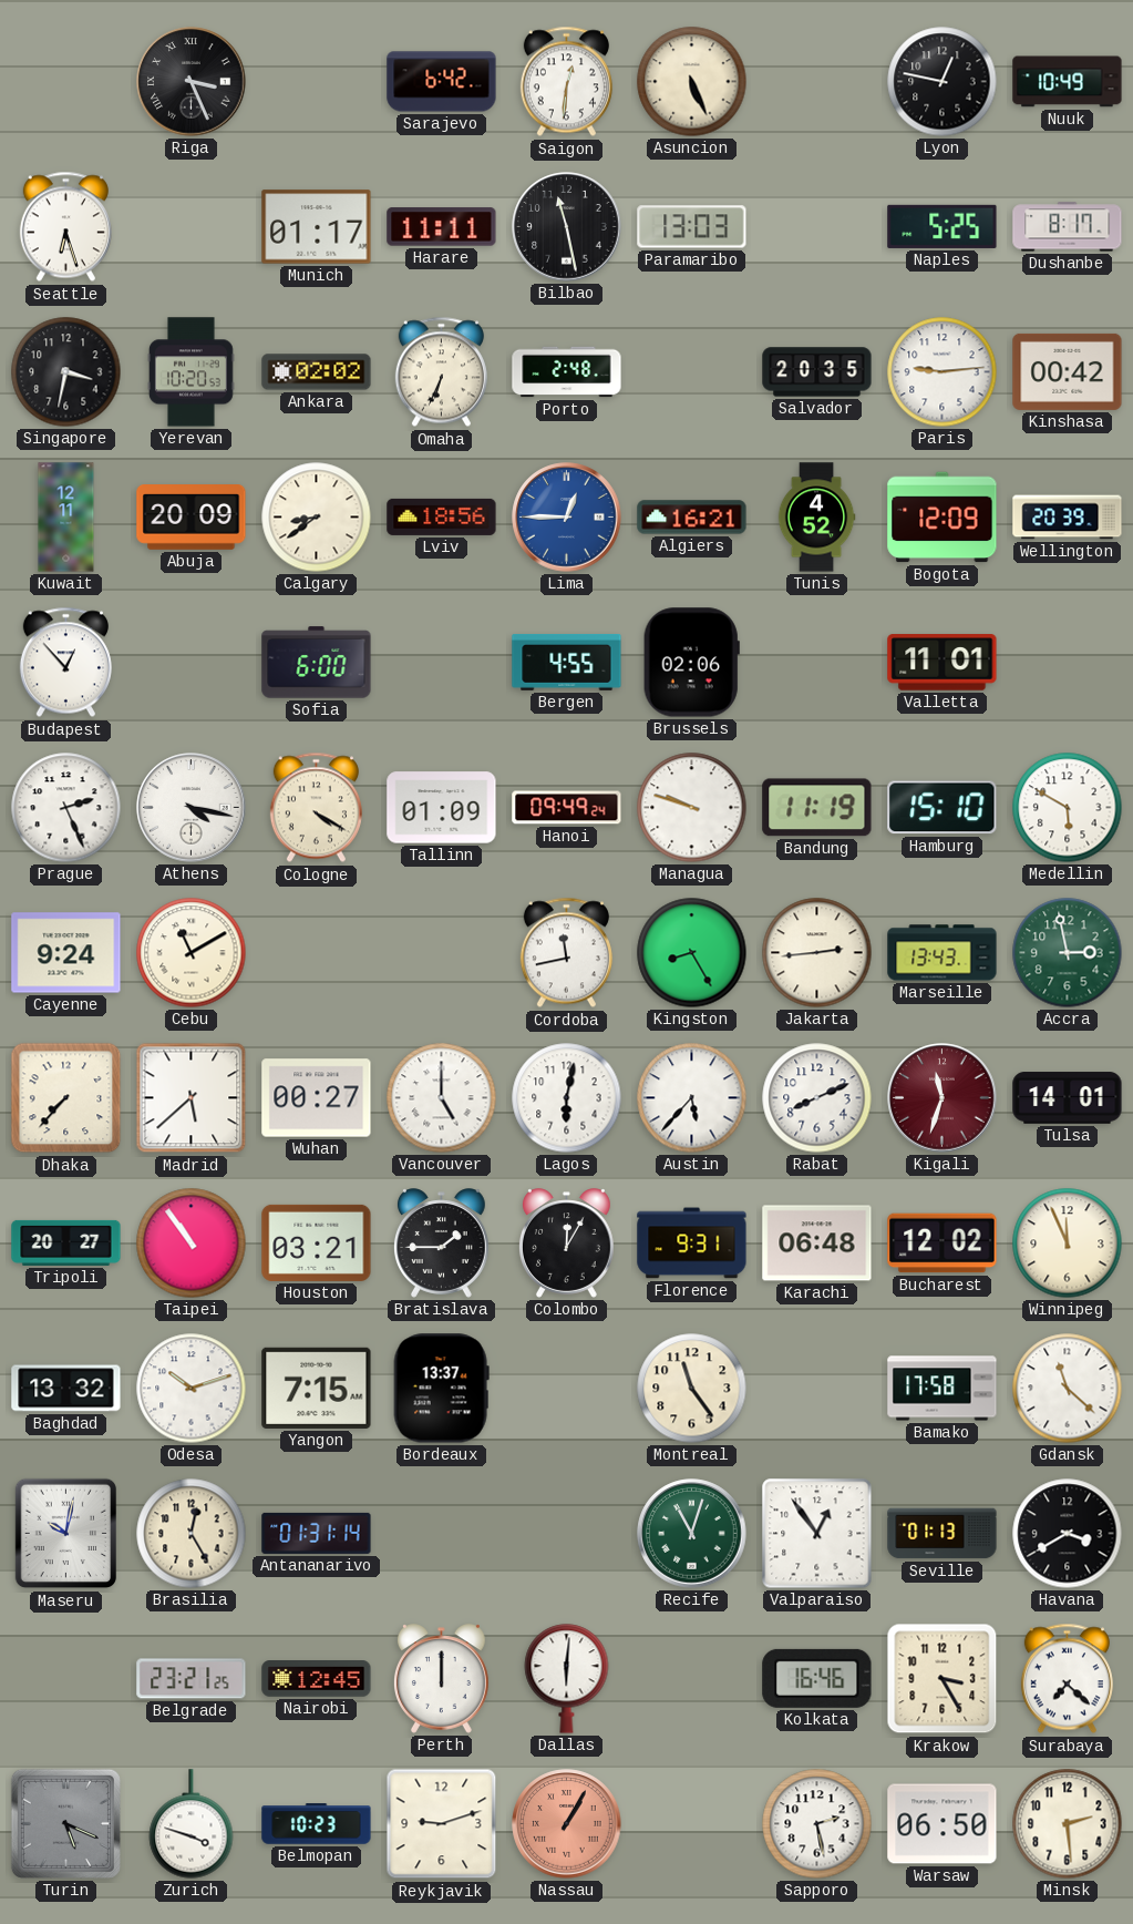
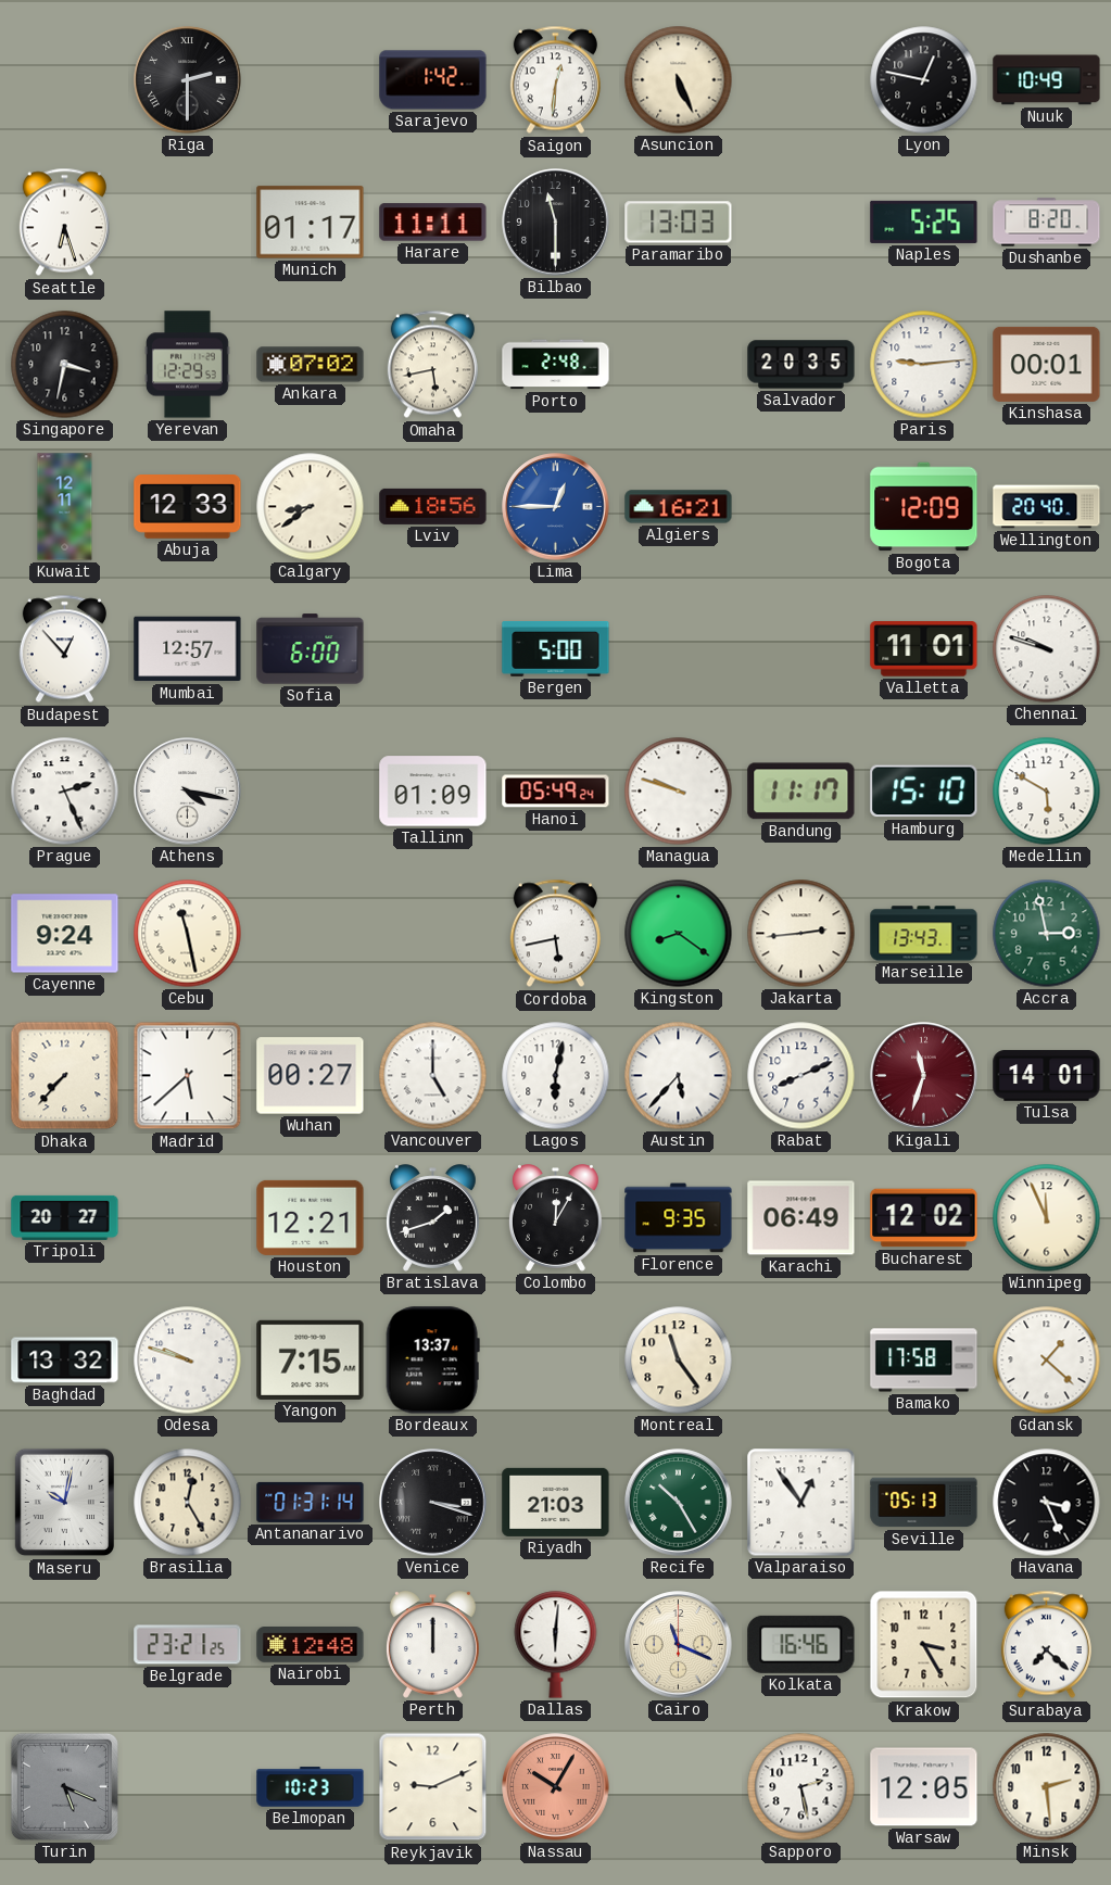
Riga: 3:26 -> 2:30
Sarajevo: 6:42 -> 1:42
Bilbao: 11:28 -> 11:30
Dushanbe: 8:17 -> 8:20
Yerevan: 10:20 -> 12:29
Ankara: 02:02 -> 07:02
Omaha: 6:34 -> 5:43
Kinshasa: 00:42 -> 00:01
Abuja: 20:09 -> 12:33
Tunis: 4:52 -> none
Wellington: 20:39 -> 20:40
Mumbai: none -> 12:57
Bergen: 4:55 -> 5:00
Brussels: 02:06 -> none
Chennai: none -> 9:48
Cologne: 4:20 -> none
Hanoi: 09:49 -> 05:49
Bandung: 11:19 -> 11:17
Cebu: 11:10 -> 11:28
Cordoba: 11:43 -> 5:43
Kingston: 8:25 -> 8:21
Taipei: 10:54 -> none
Houston: 03:21 -> 12:21
Bratislava: 1:45 -> 1:42
Florence: 9:31 -> 9:35
Karachi: 06:48 -> 06:49
Odesa: 10:12 -> 9:48
Gdansk: 11:22 -> 1:22
Venice: none -> 3:18
Riyadh: none -> 21:03
Recife: 11:03 -> 10:25
Seville: 01:13 -> 05:13
Havana: 3:40 -> 3:26
Nairobi: 12:45 -> 12:48
Cairo: none -> 11:19
Zurich: 3:48 -> none
Reykjavik: 9:12 -> 9:11
Nassau: 1:05 -> 10:05
Warsaw: 06:50 -> 12:05
